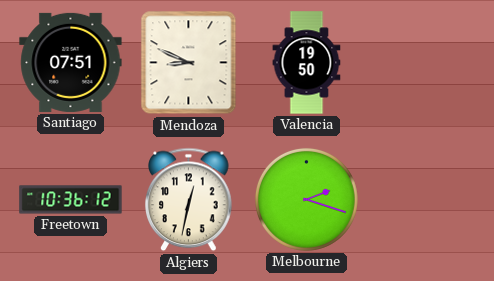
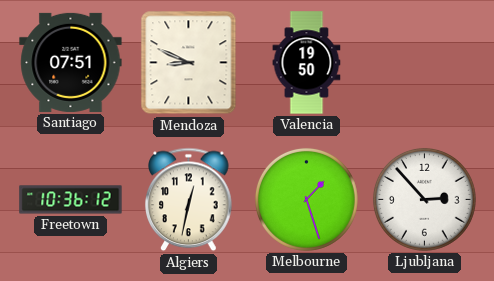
Melbourne: 2:18 -> 1:27
Ljubljana: none -> 2:53
